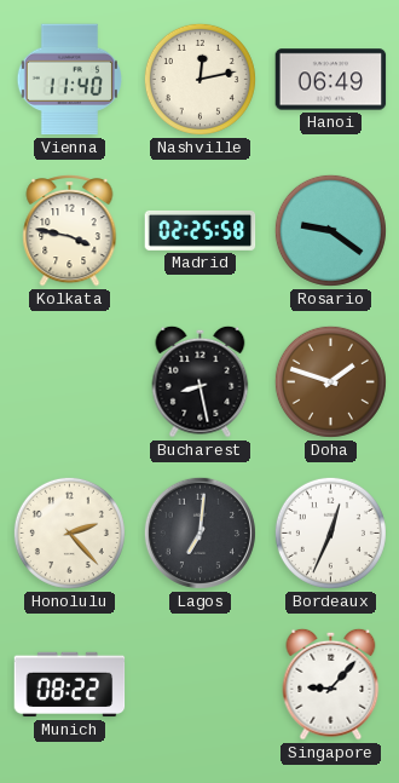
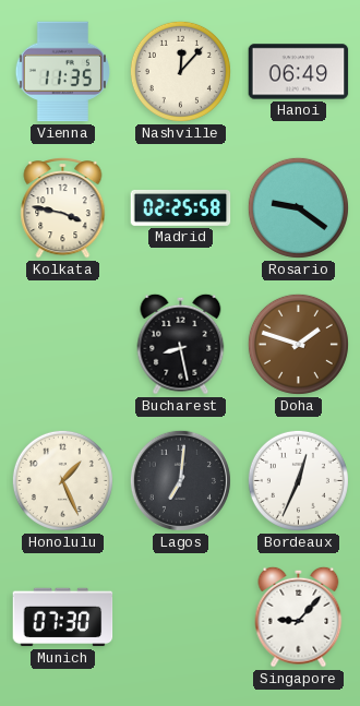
Vienna: 11:40 -> 11:35
Nashville: 12:13 -> 12:07
Honolulu: 2:23 -> 1:26
Munich: 08:22 -> 07:30
